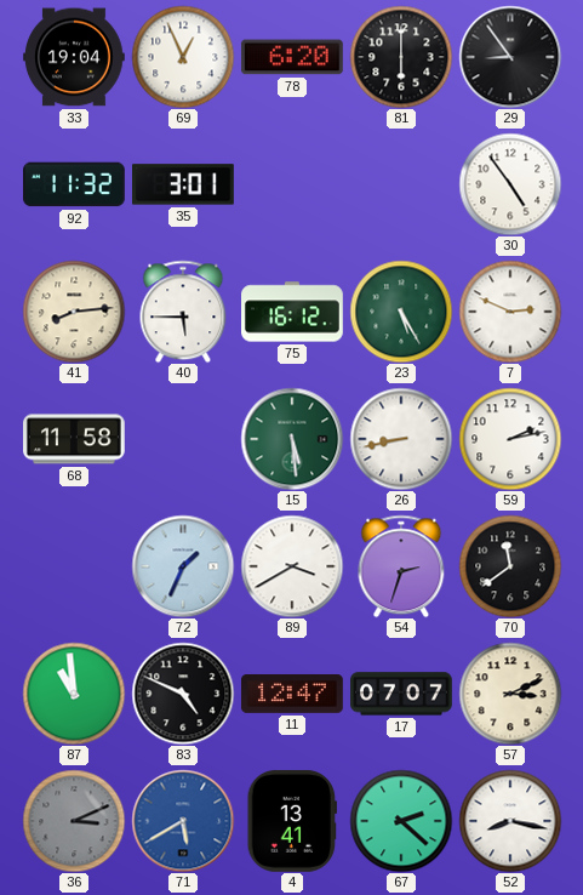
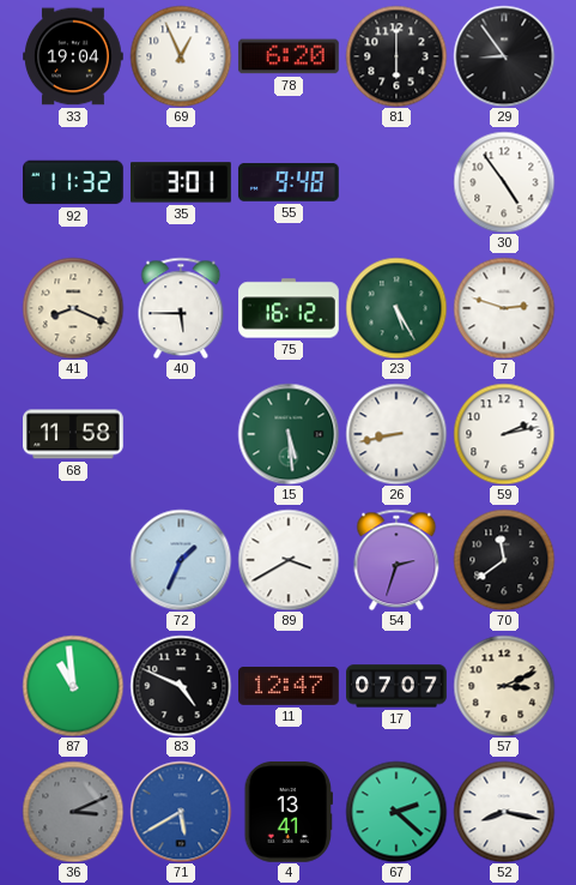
55: none -> 9:48
41: 8:14 -> 8:19
7: 2:49 -> 2:48
